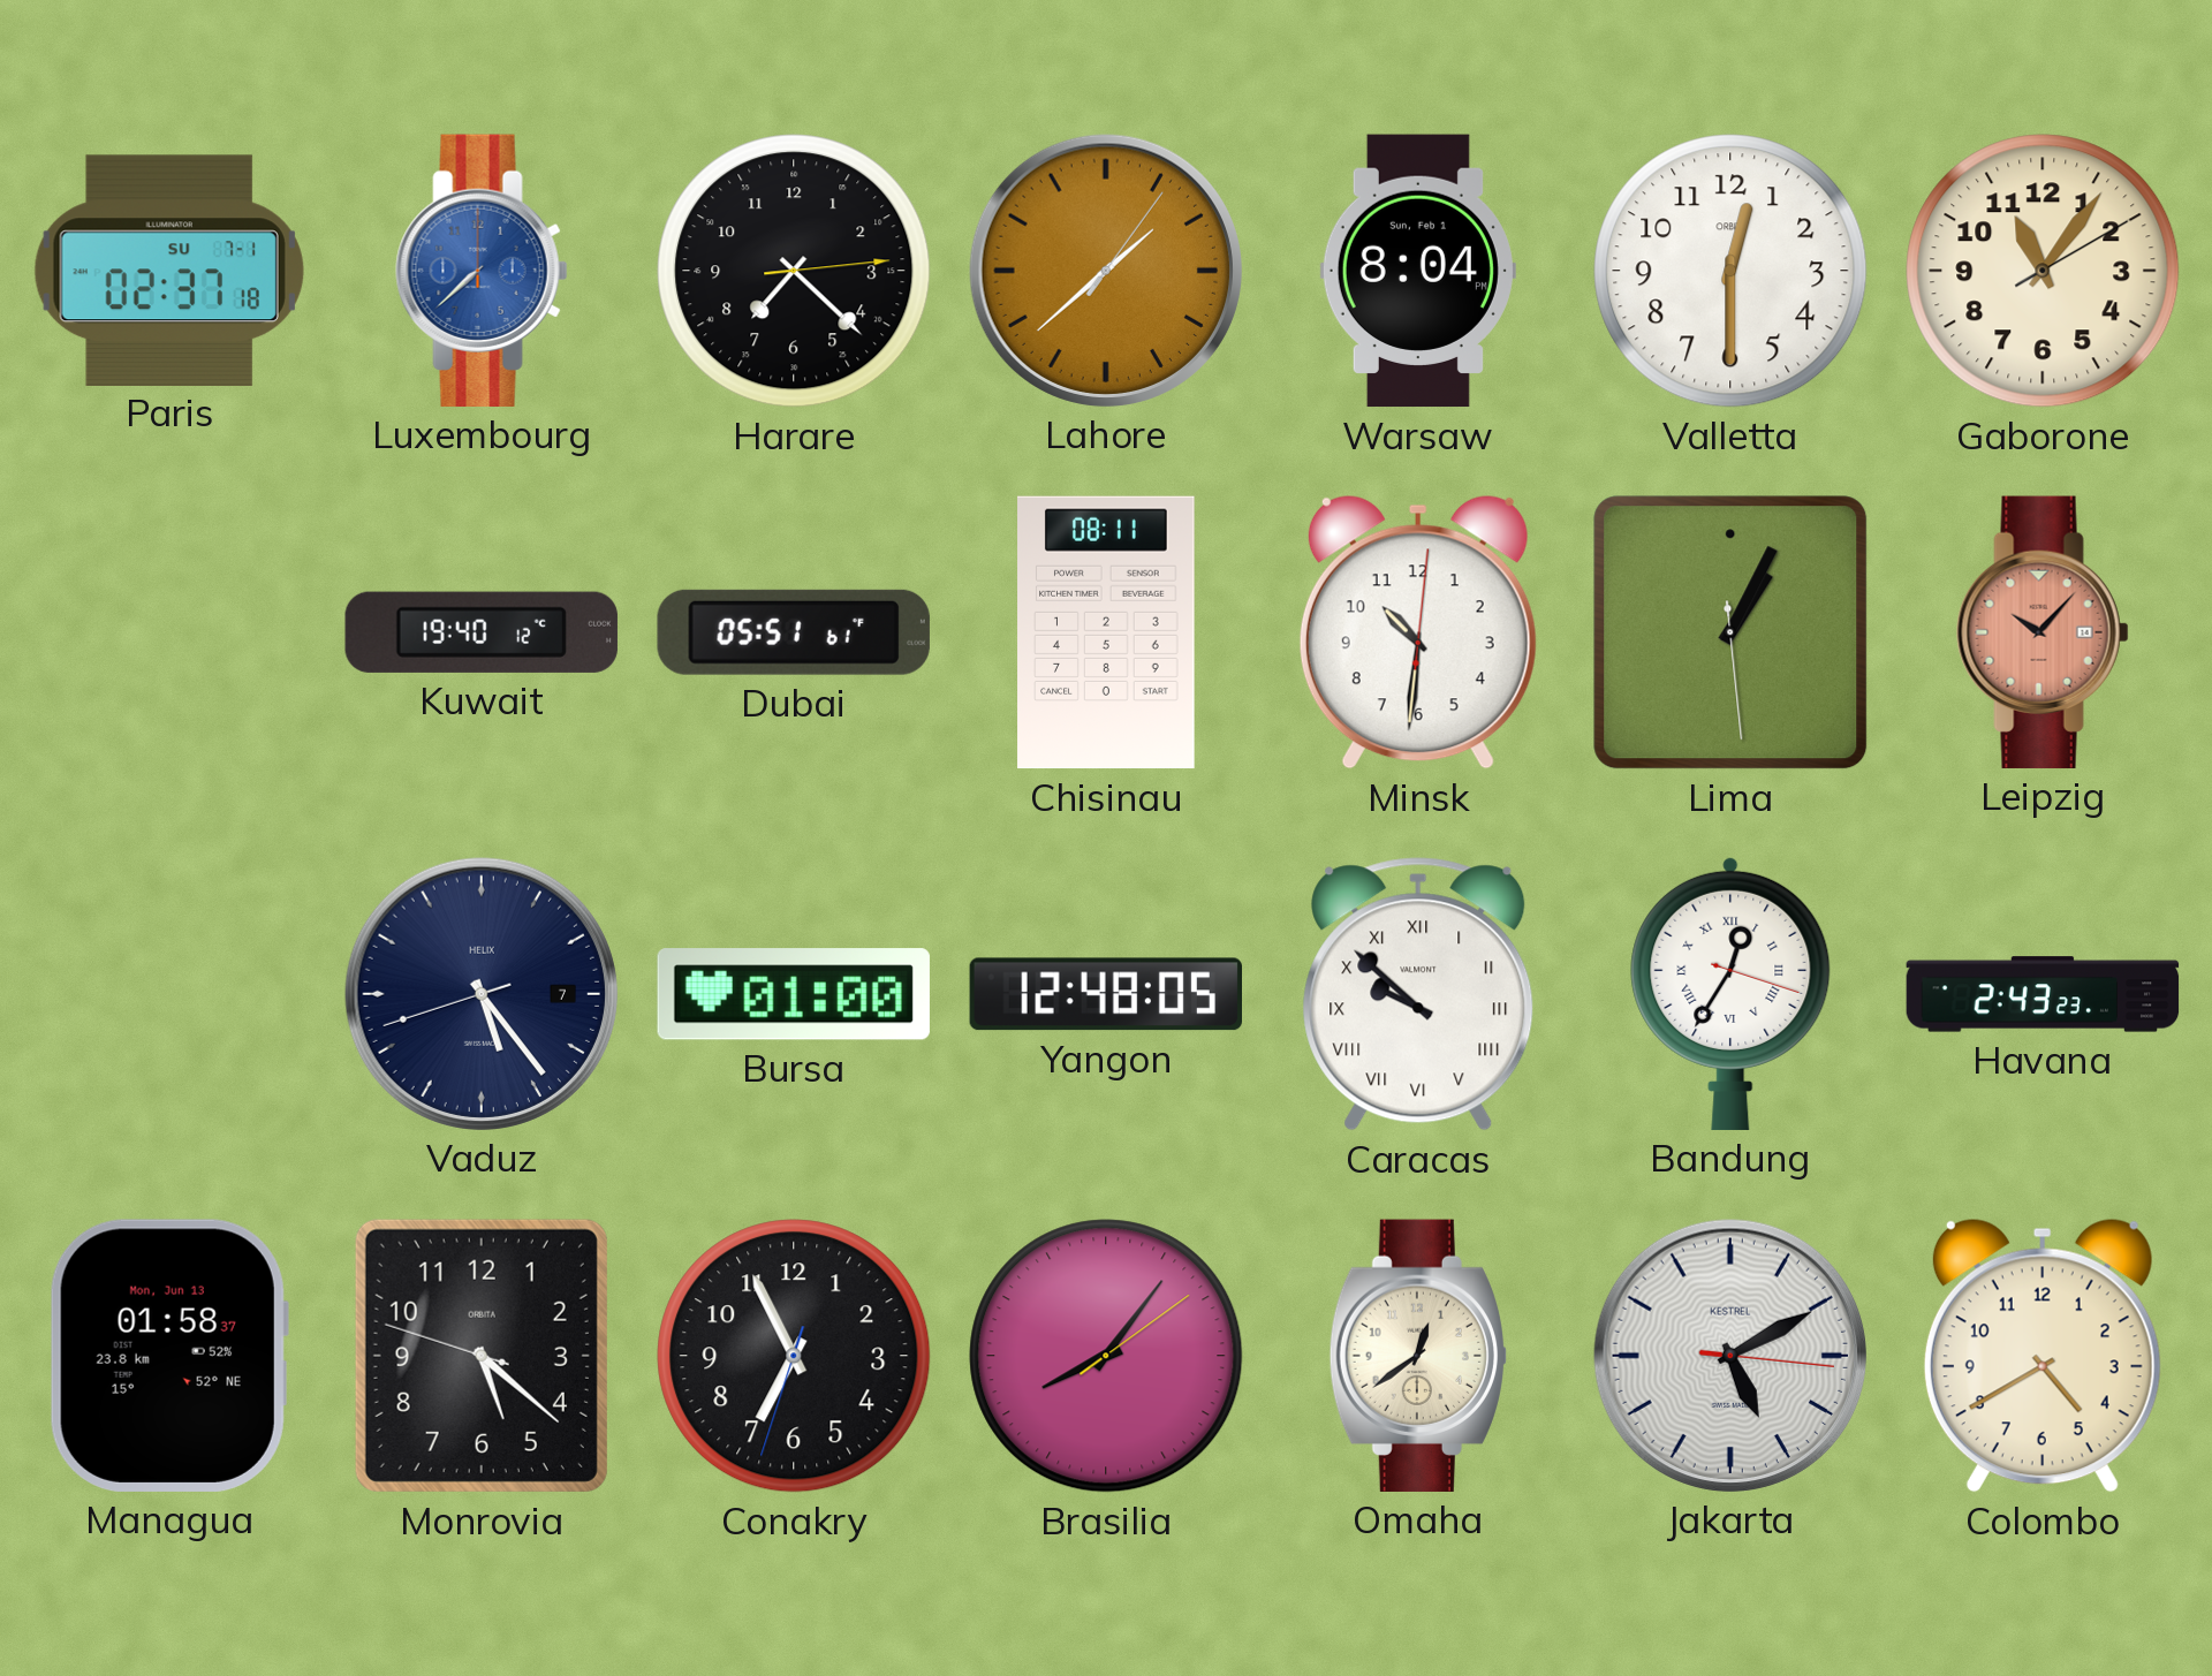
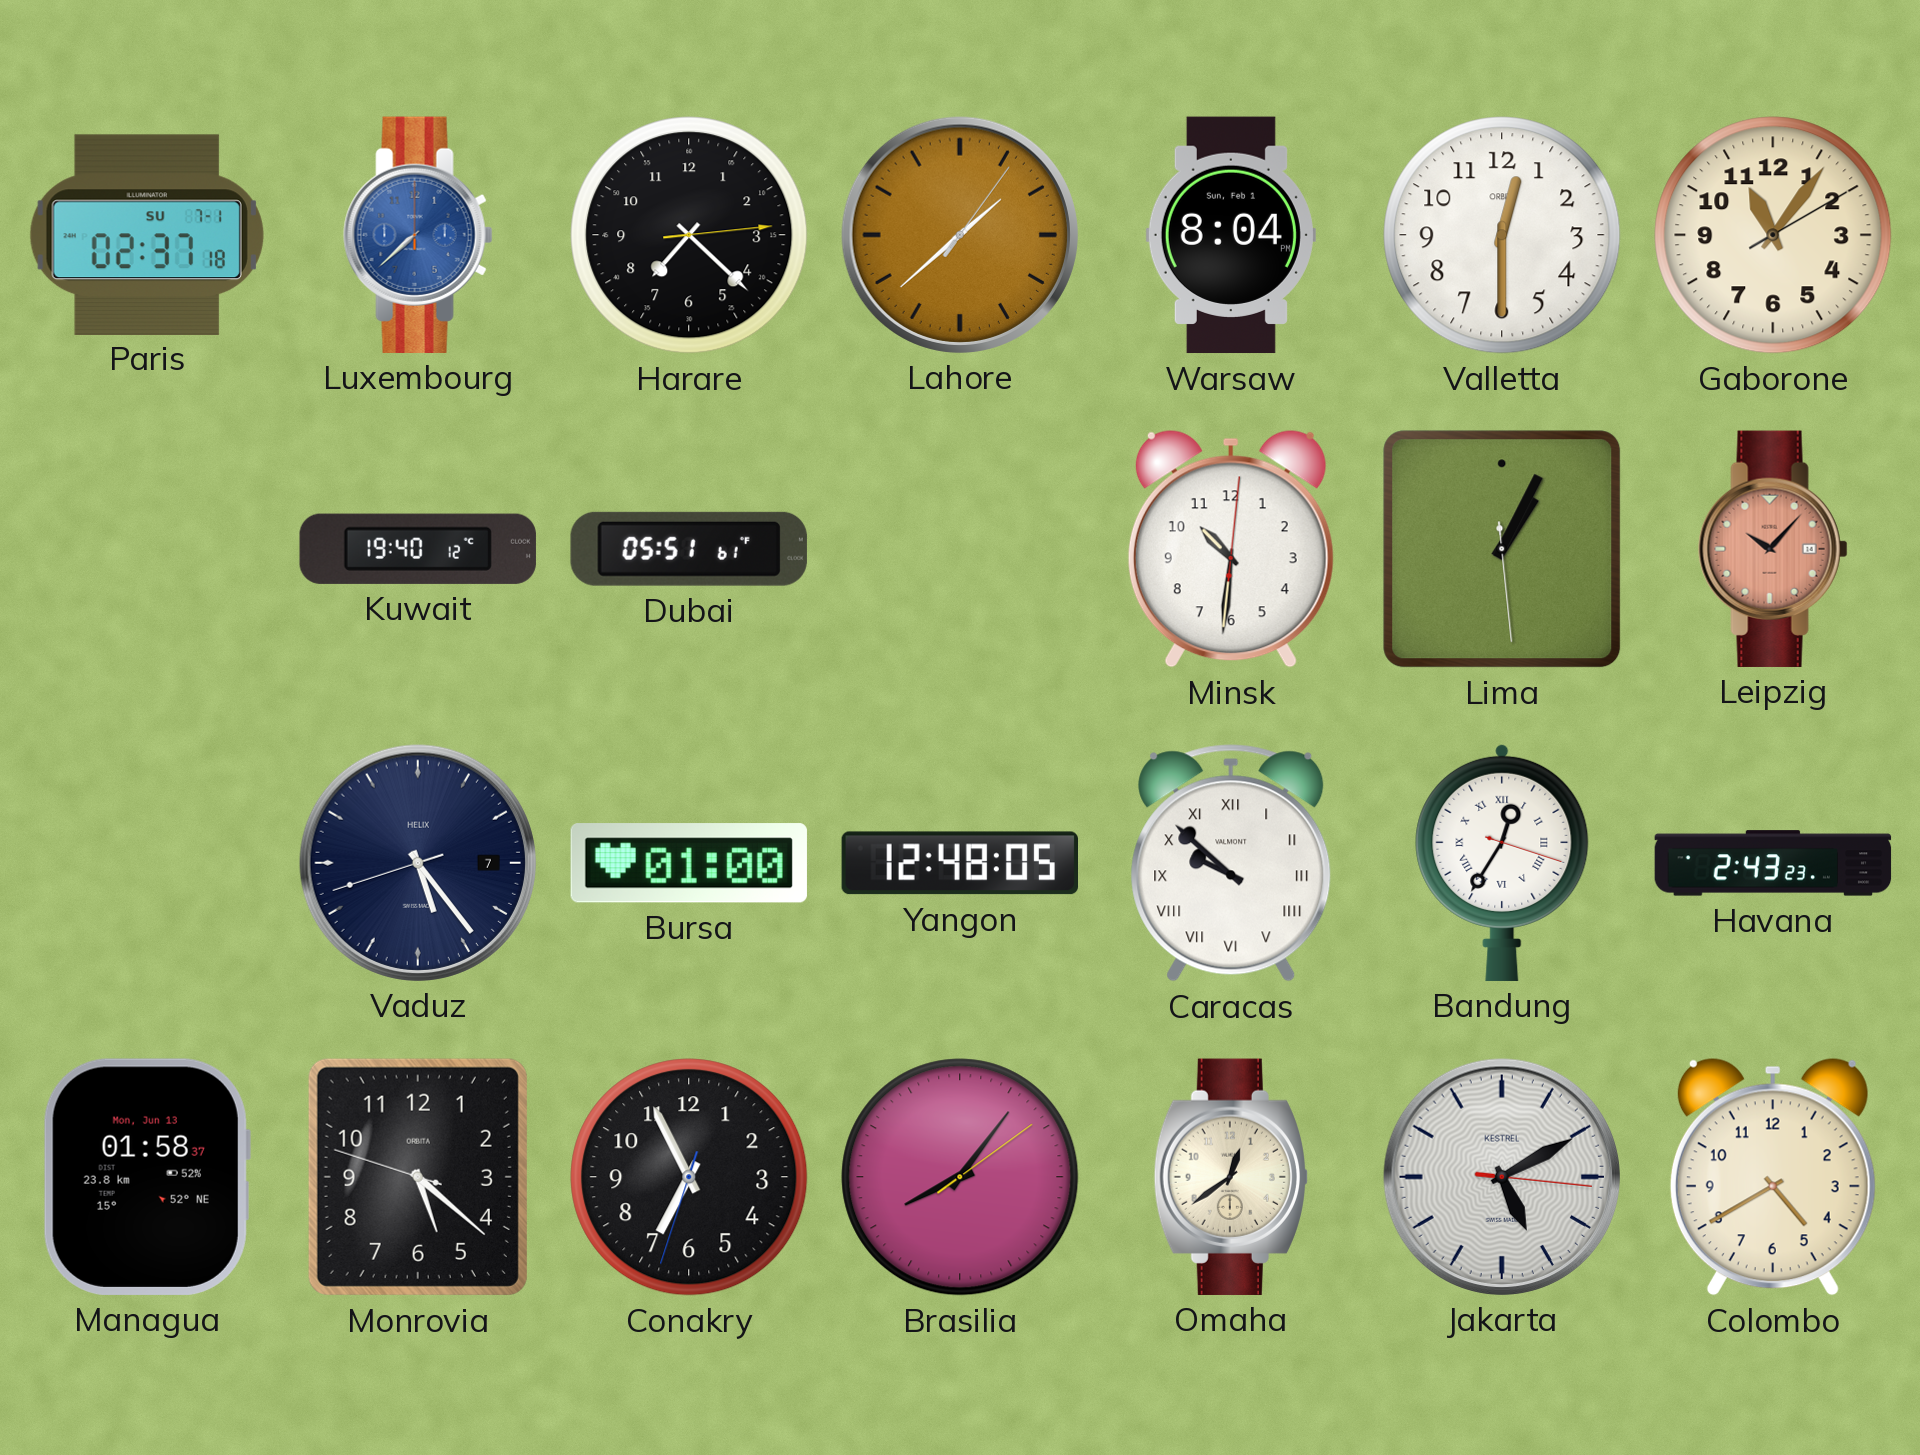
Chisinau: 08:11 -> none
